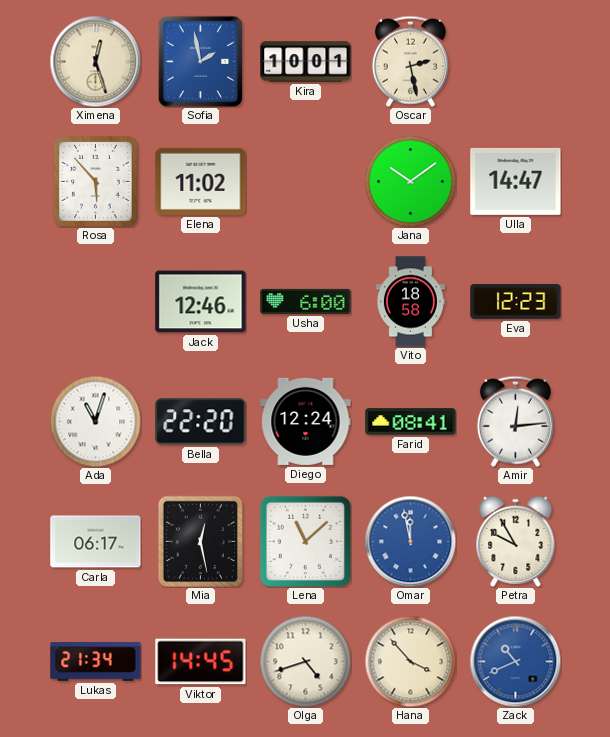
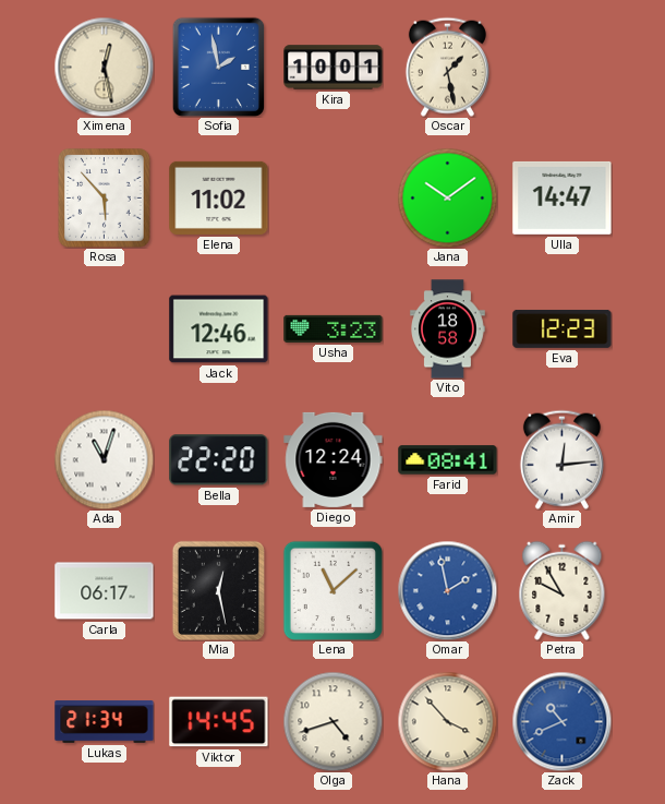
Ximena: 12:27 -> 12:28
Oscar: 2:28 -> 1:28
Usha: 6:00 -> 3:23
Omar: 11:58 -> 1:58
